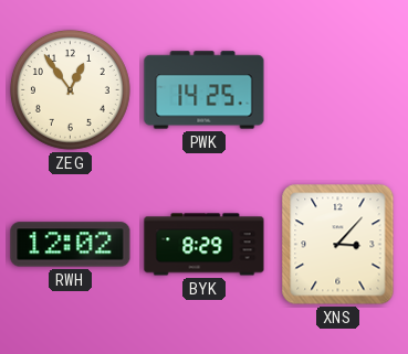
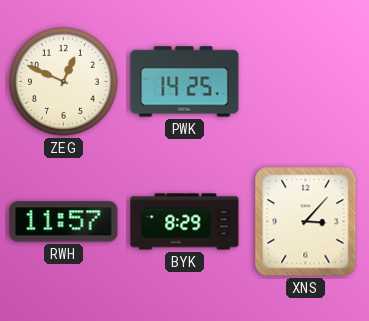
ZEG: 12:54 -> 12:49
RWH: 12:02 -> 11:57
